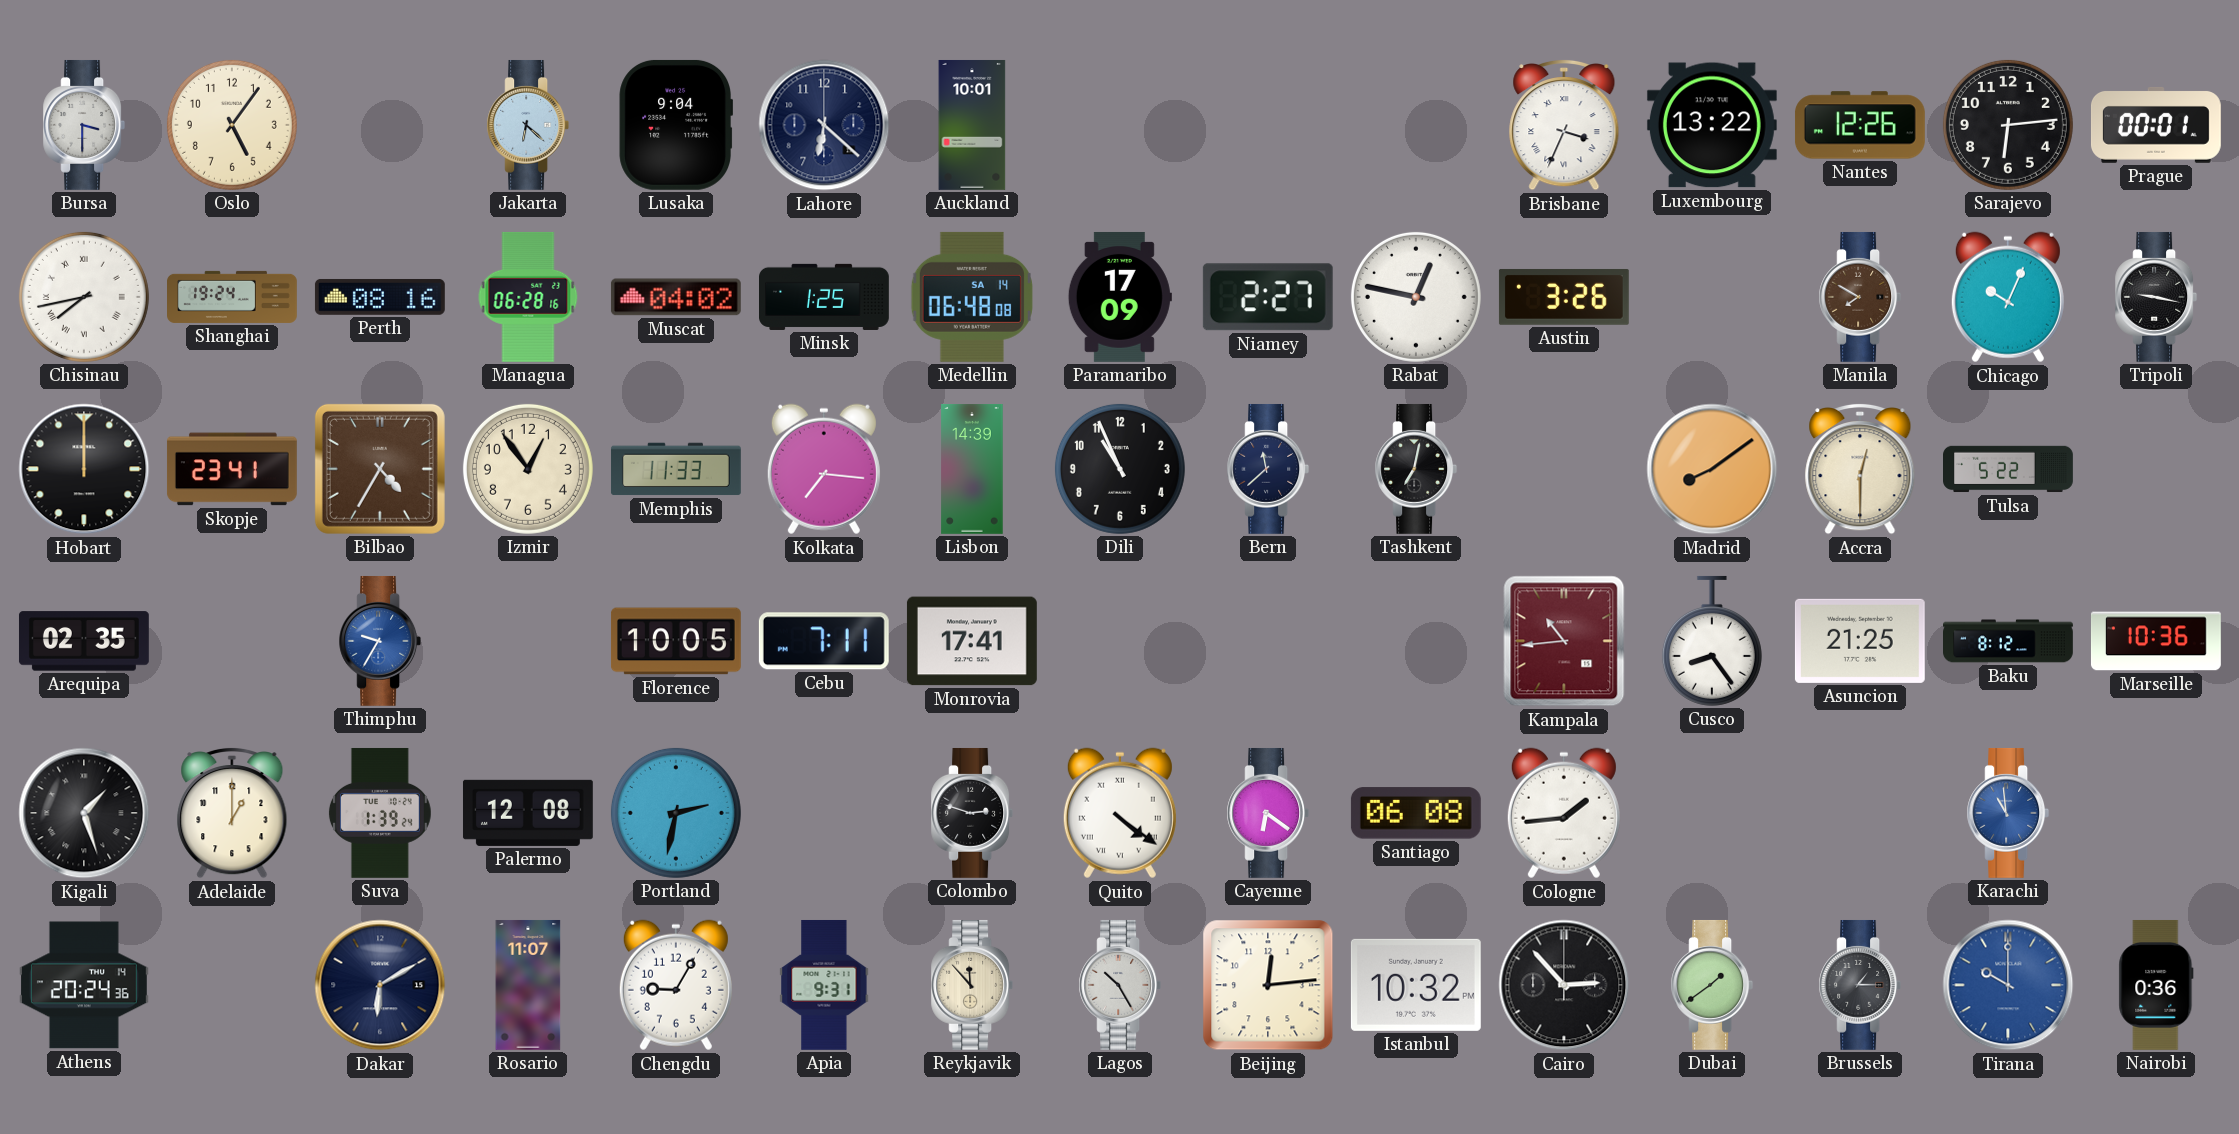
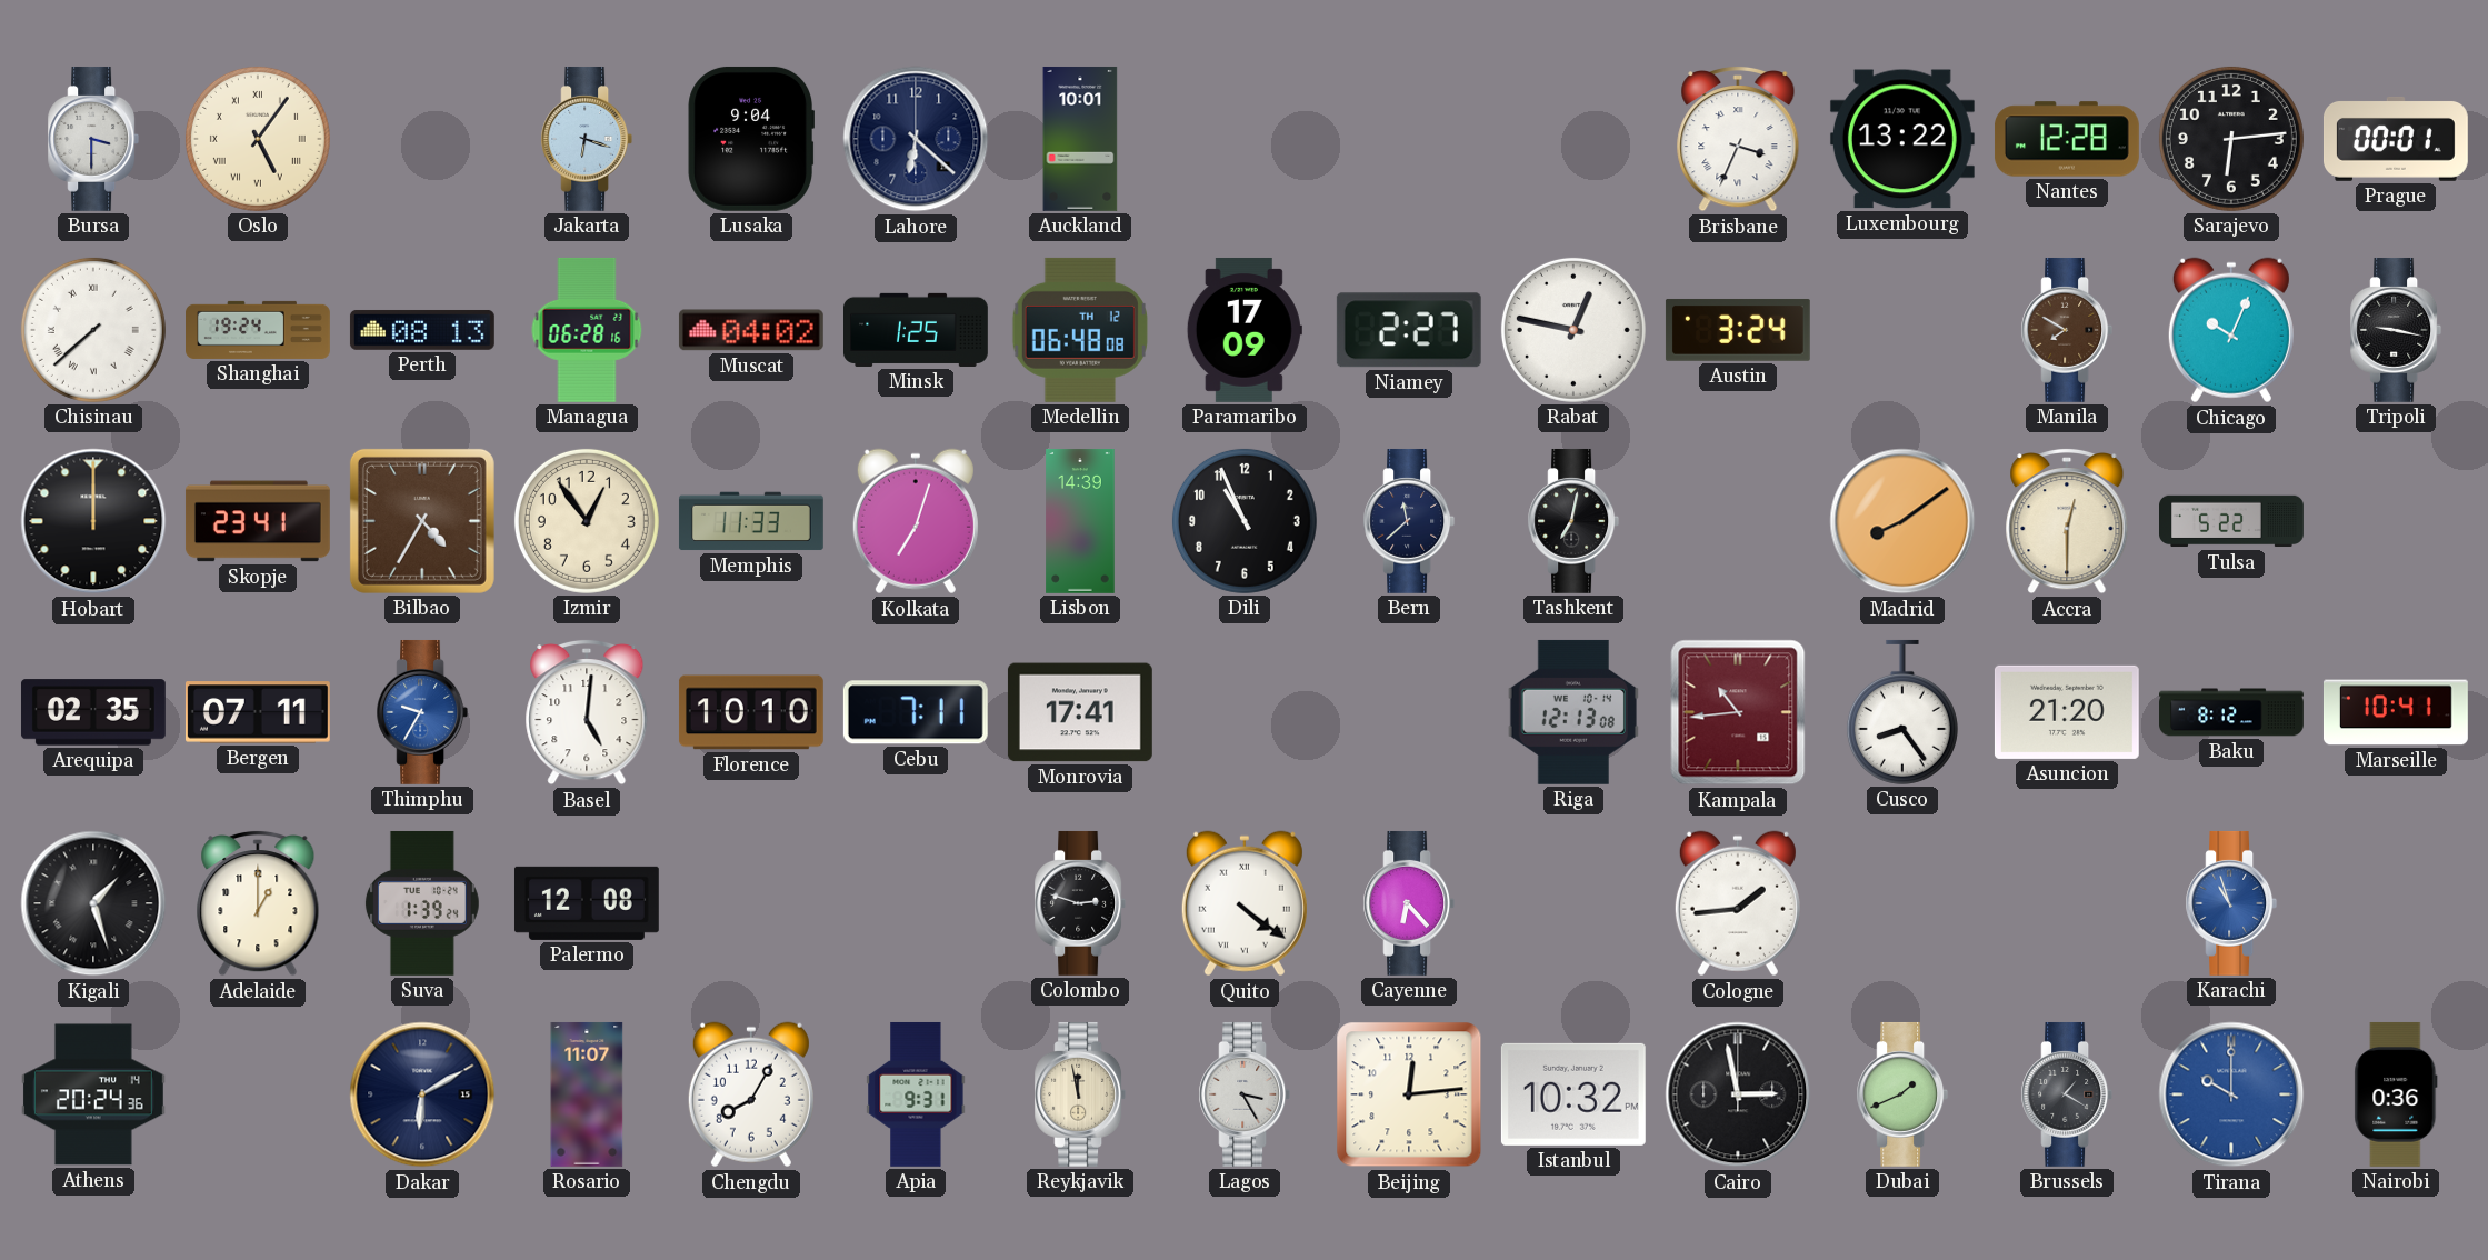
Oslo numerals: Arabic -> Roman
Jakarta: 6:22 -> 6:18
Nantes: 12:26 -> 12:28
Chisinau: 7:43 -> 7:38
Perth: 08:16 -> 08:13
Medellin date: SA 14 -> TH 12
Austin: 3:26 -> 3:24
Kolkata: 7:16 -> 7:03
Bergen: none -> 07:11
Basel: none -> 5:01
Florence: 10:05 -> 10:10
Riga: none -> 12:13
Asuncion: 21:25 -> 21:20
Marseille: 10:36 -> 10:41
Portland: 2:32 -> none
Cayenne: 6:21 -> 6:23
Santiago: 06:08 -> none
Karachi: 10:59 -> 10:57
Chengdu: 9:05 -> 8:05
Reykjavik: 11:53 -> 11:58
Lagos: 10:25 -> 3:25
Cairo: 2:53 -> 2:58
Dubai: 1:39 -> 1:41
Brussels: 1:15 -> 1:20
